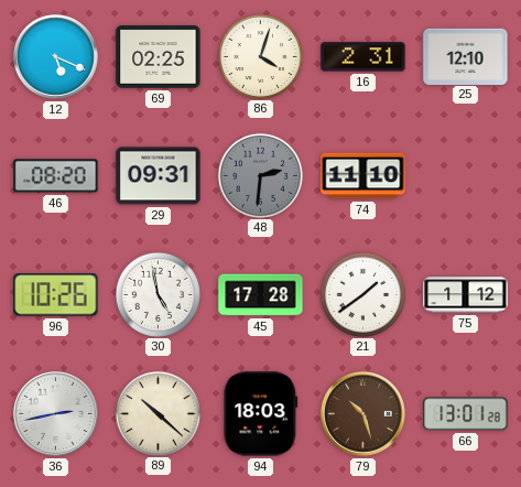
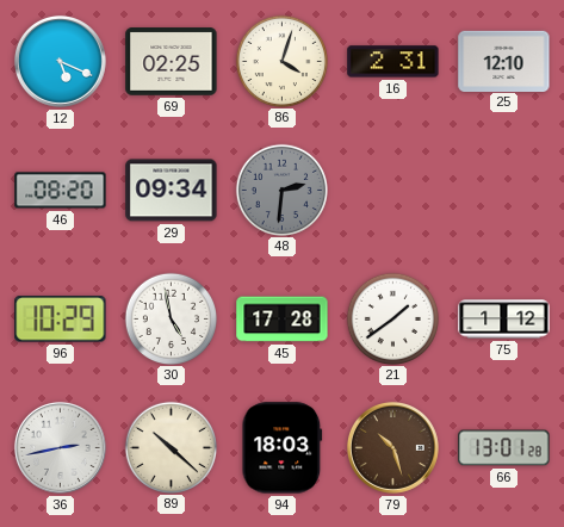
29: 09:31 -> 09:34
74: 11:10 -> none
96: 10:26 -> 10:29
